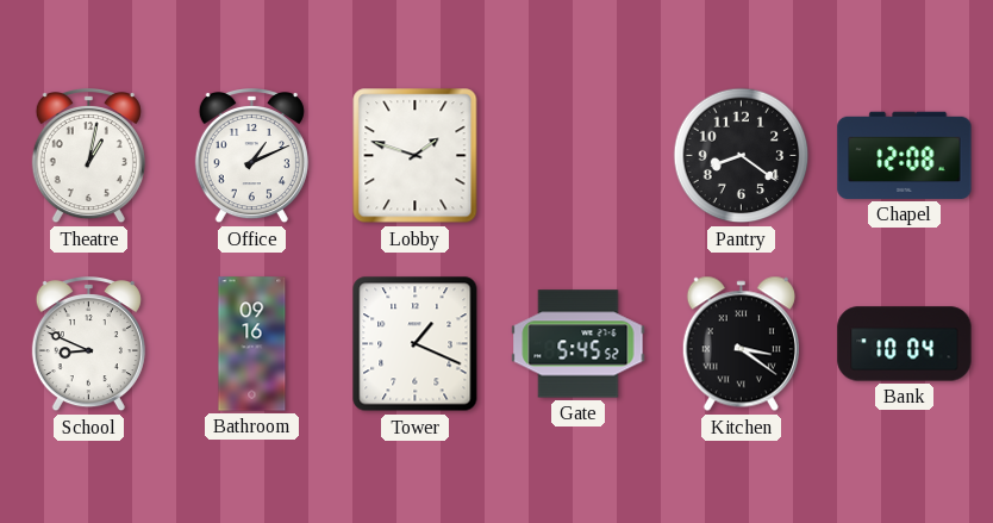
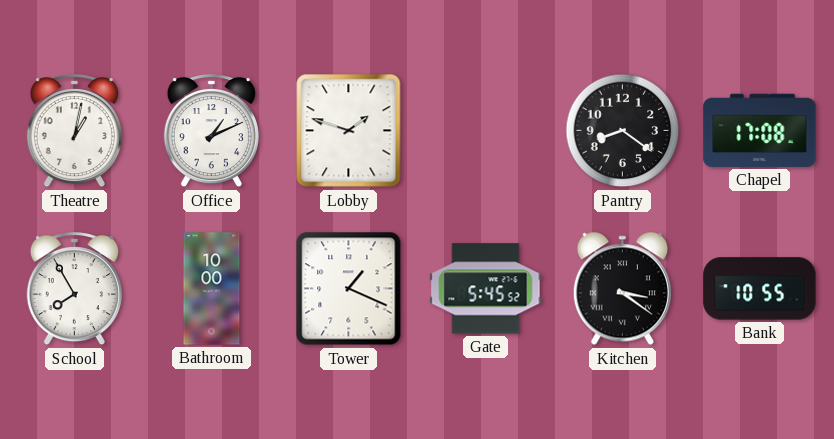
Chapel: 12:08 -> 17:08
School: 8:49 -> 7:55
Bathroom: 09:16 -> 10:00
Bank: 10:04 -> 10:55
